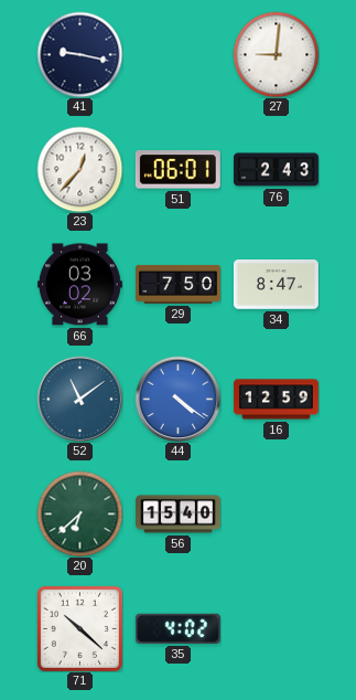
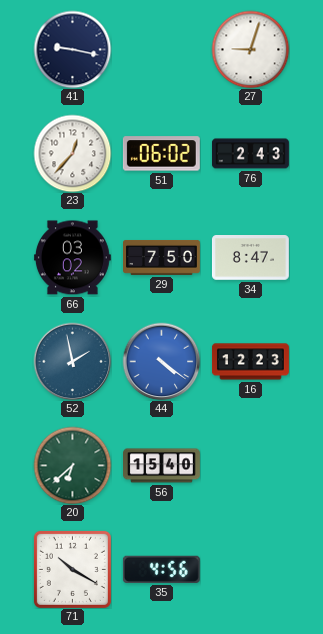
27: 9:01 -> 9:03
51: 06:01 -> 06:02
52: 11:09 -> 1:58
16: 12:59 -> 12:23
71: 10:22 -> 10:20
35: 4:02 -> 4:56
